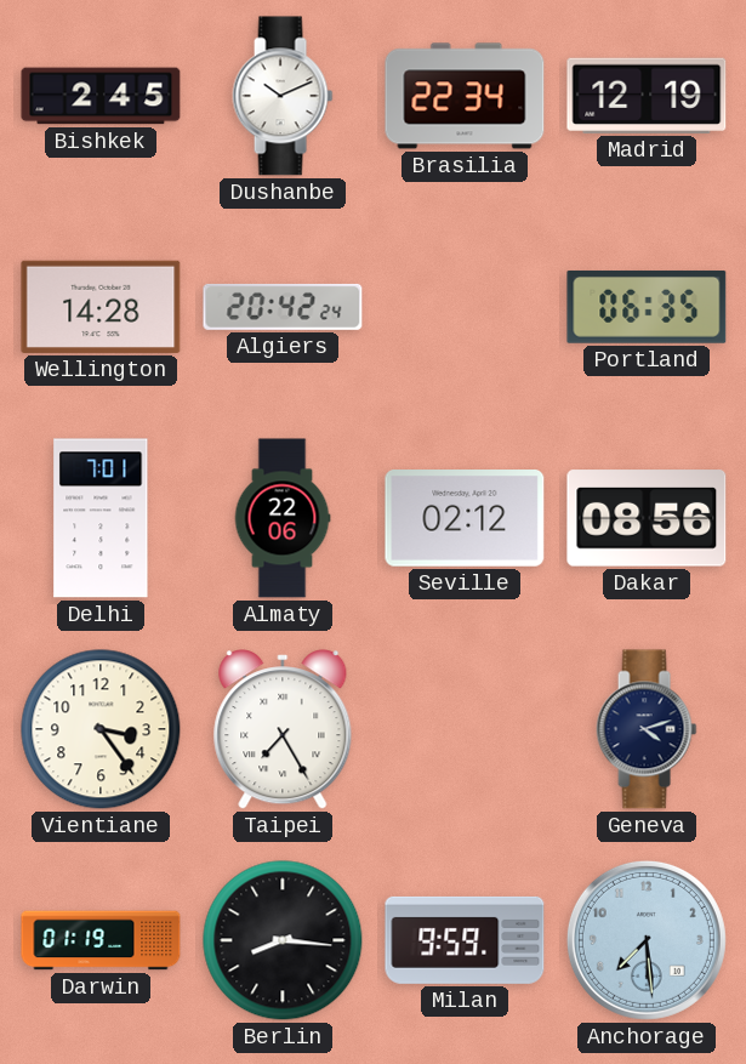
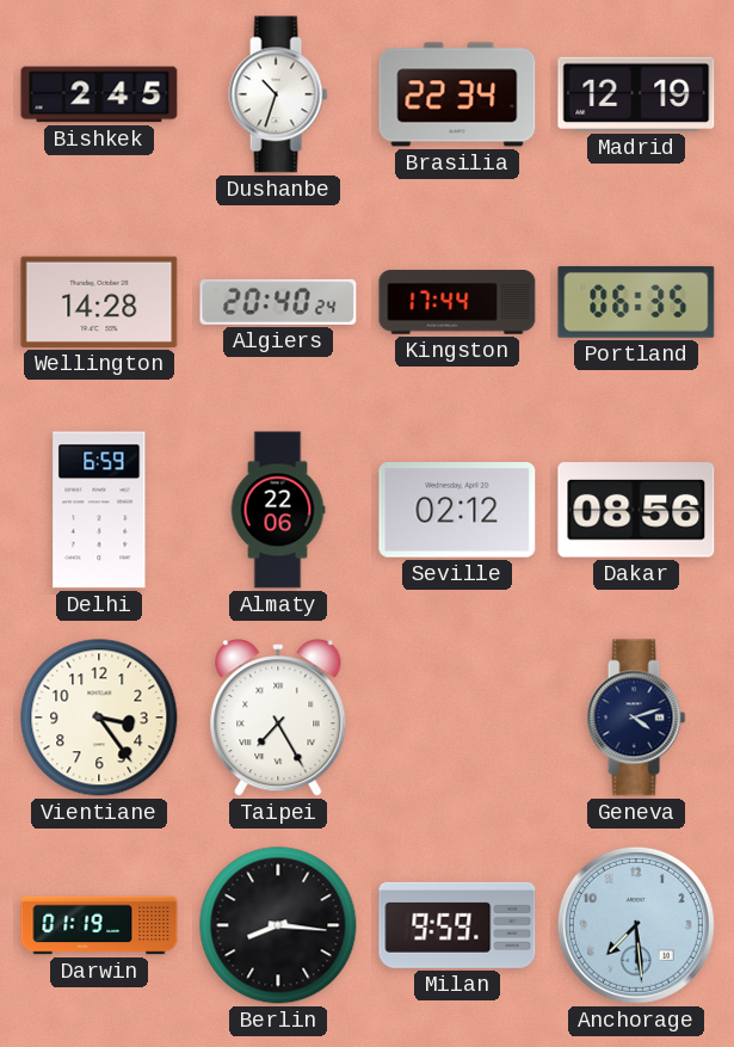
Dushanbe: 10:11 -> 10:33
Algiers: 20:42 -> 20:40
Kingston: none -> 17:44
Delhi: 7:01 -> 6:59
